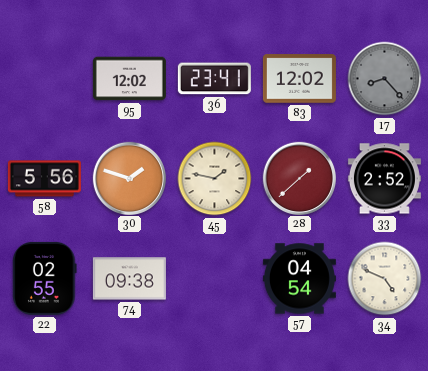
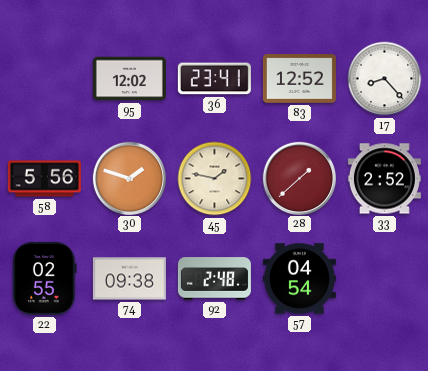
83: 12:02 -> 12:52
17 dial: grey -> white
92: none -> 2:48
34: 4:49 -> none
